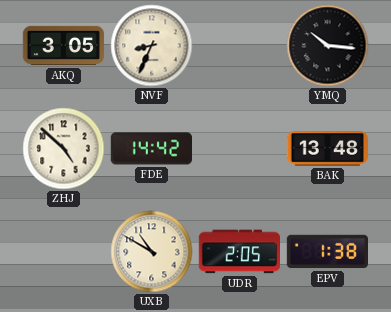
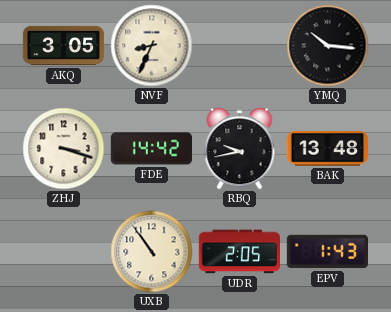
ZHJ: 4:52 -> 3:18
RBQ: none -> 9:43
UXB: 10:50 -> 10:54
EPV: 1:38 -> 1:43
